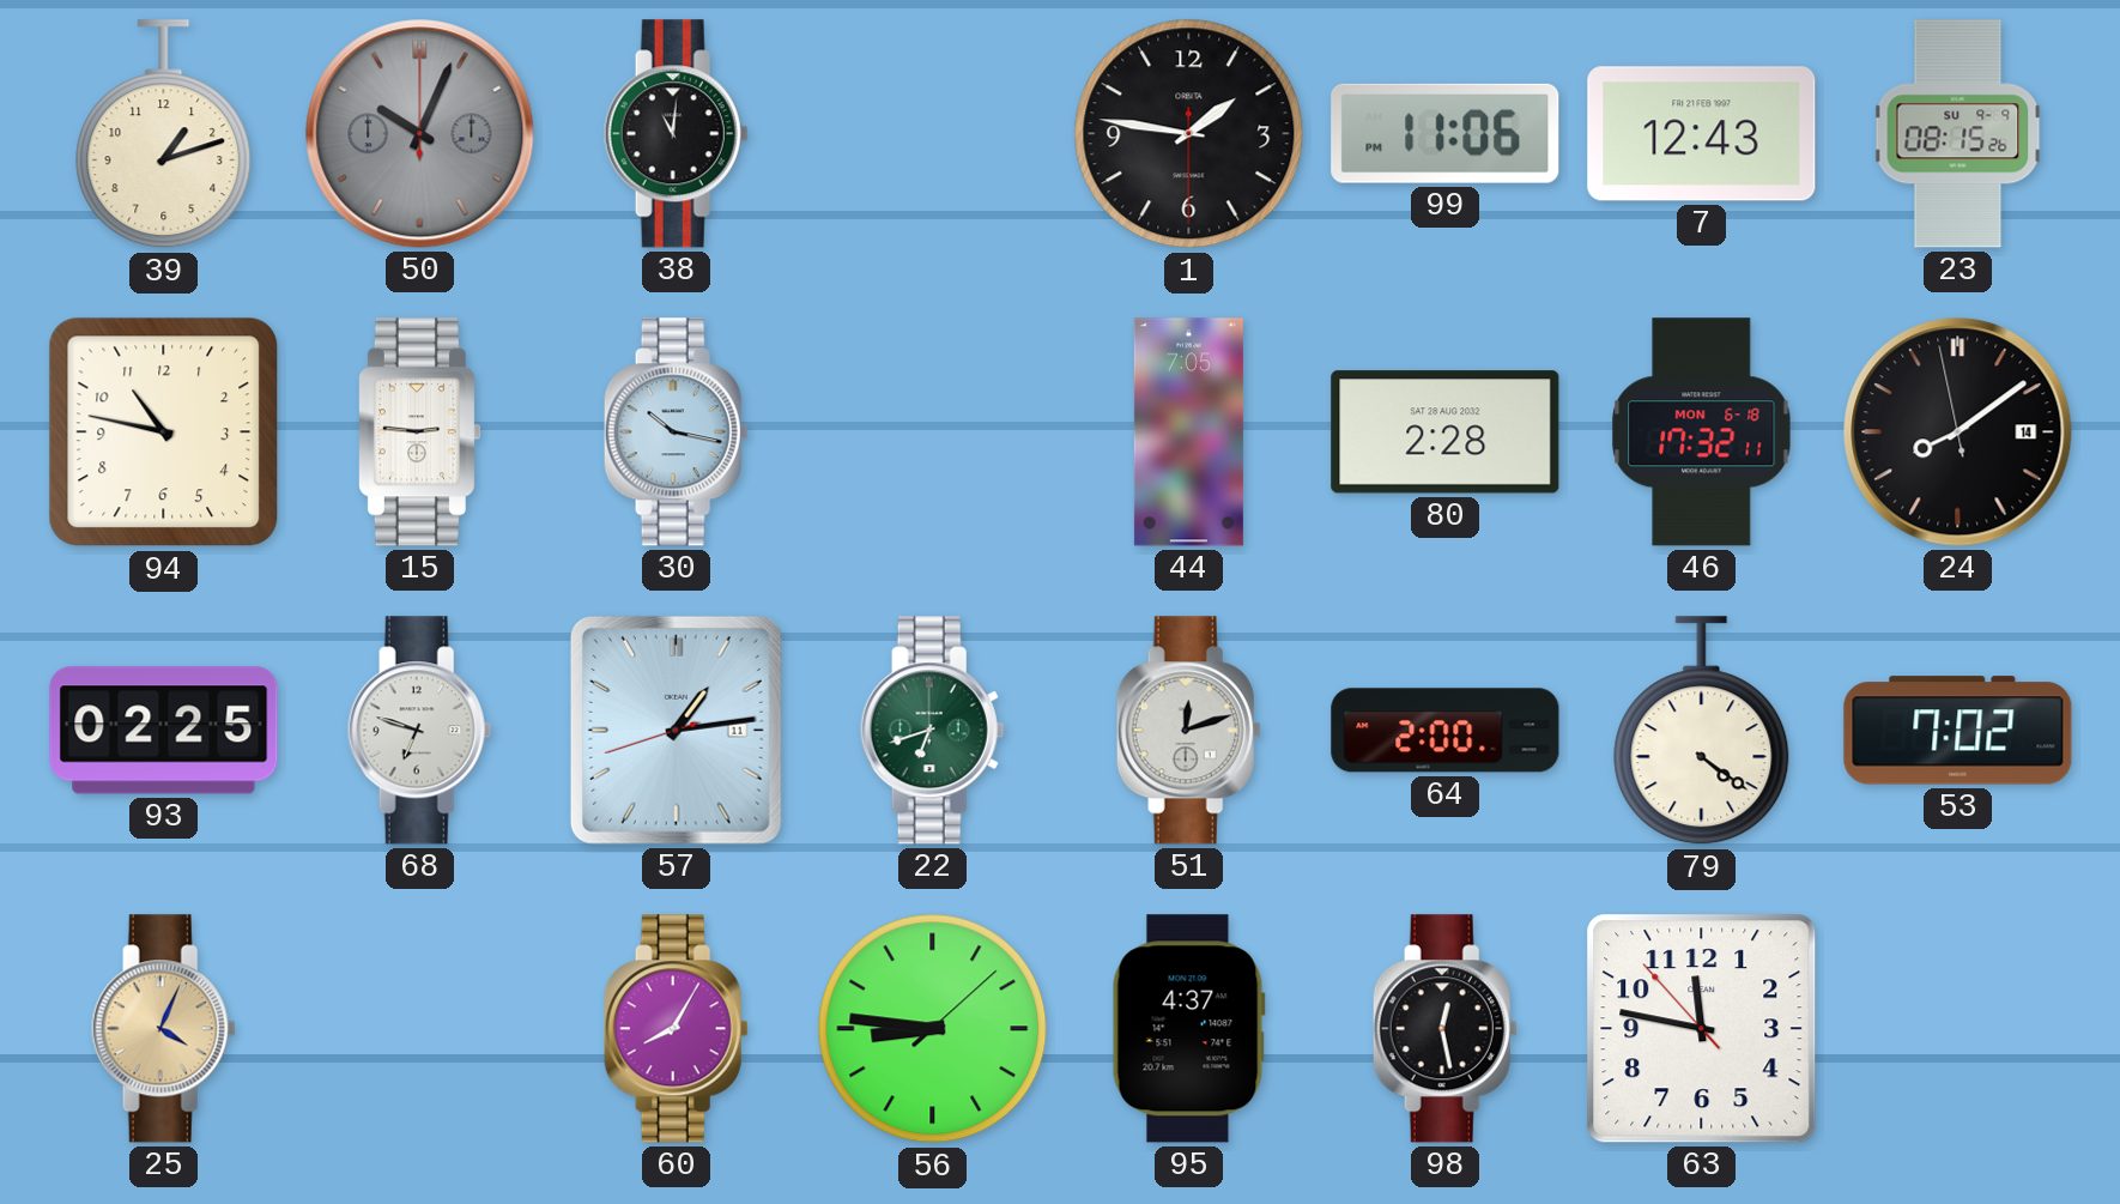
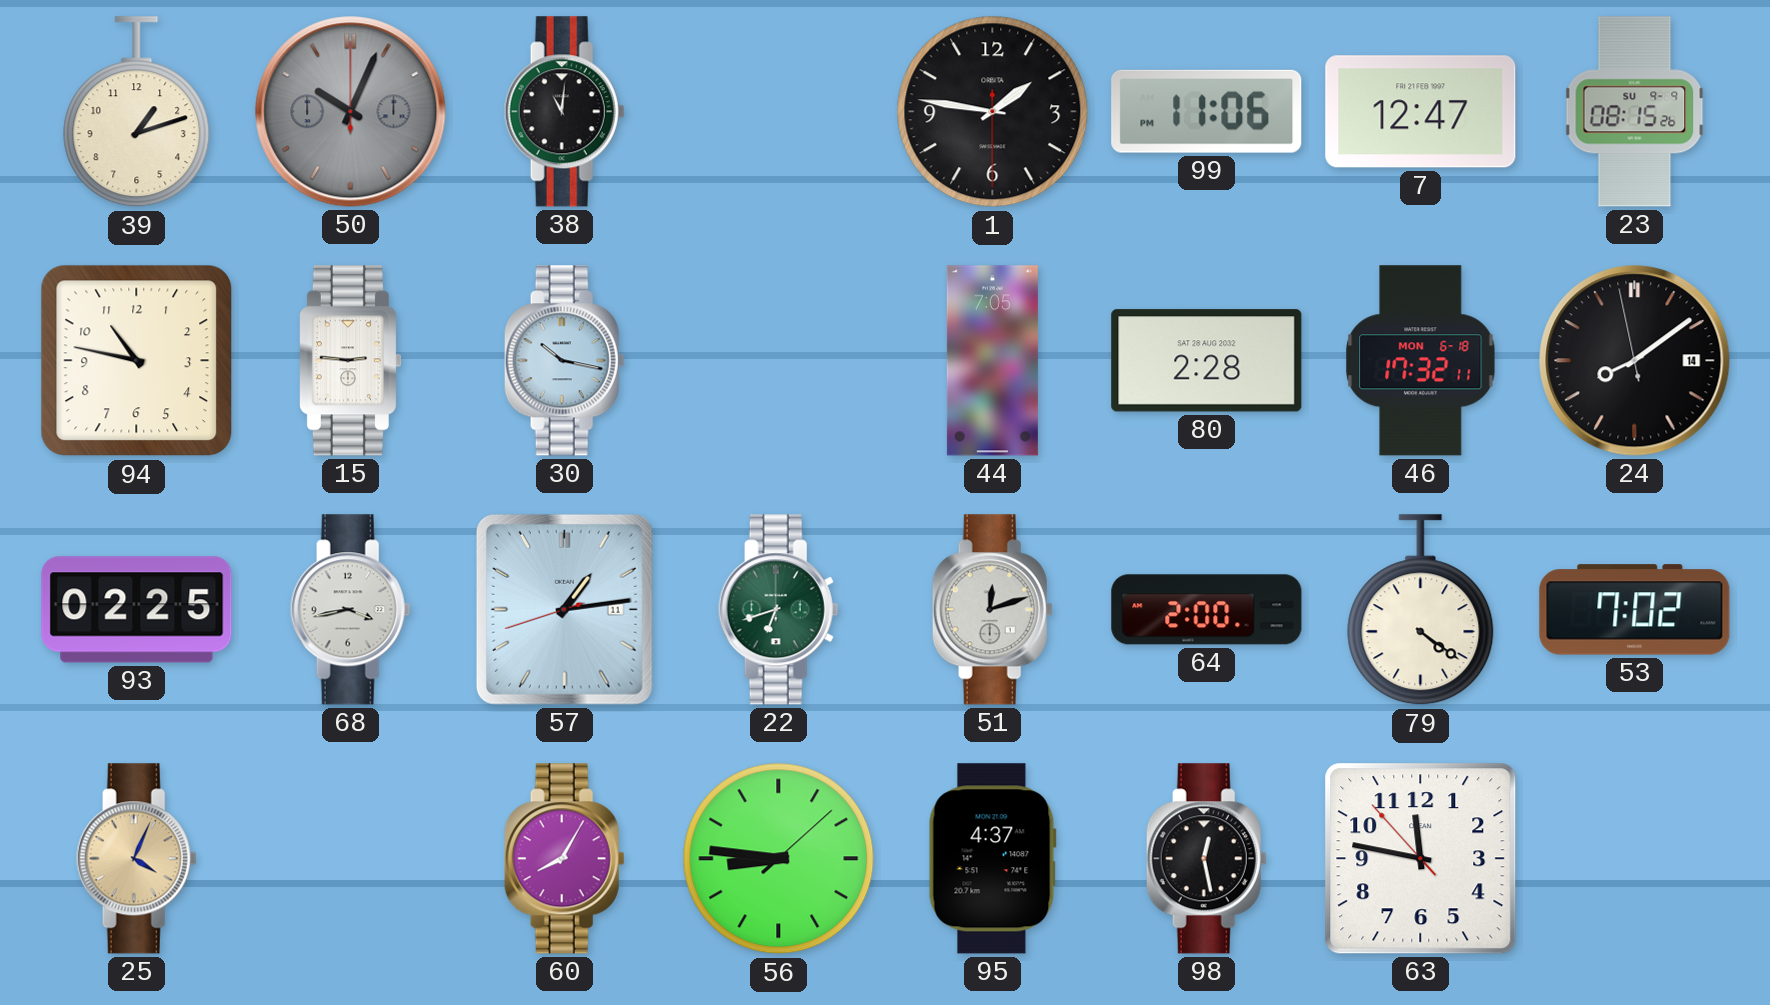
7: 12:43 -> 12:47
68: 6:48 -> 3:43
